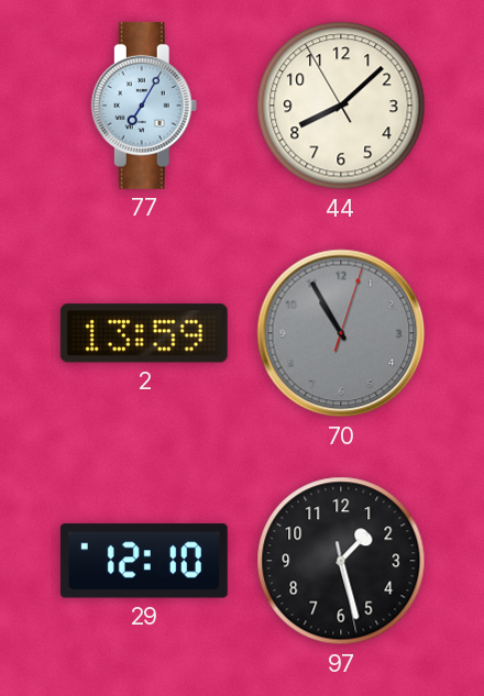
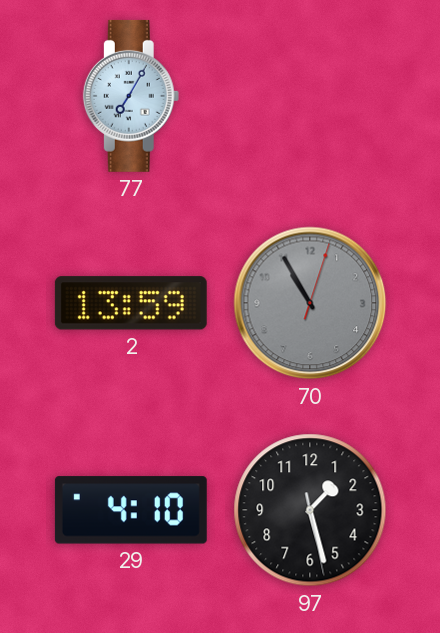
44: 8:07 -> none
29: 12:10 -> 4:10
